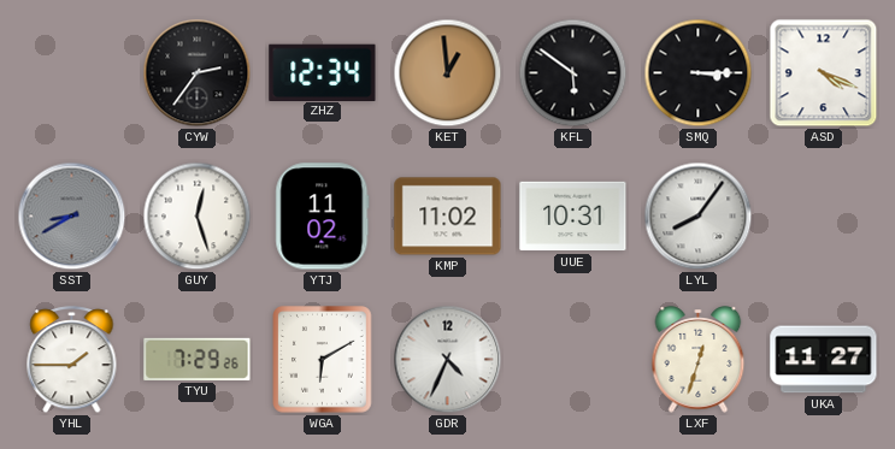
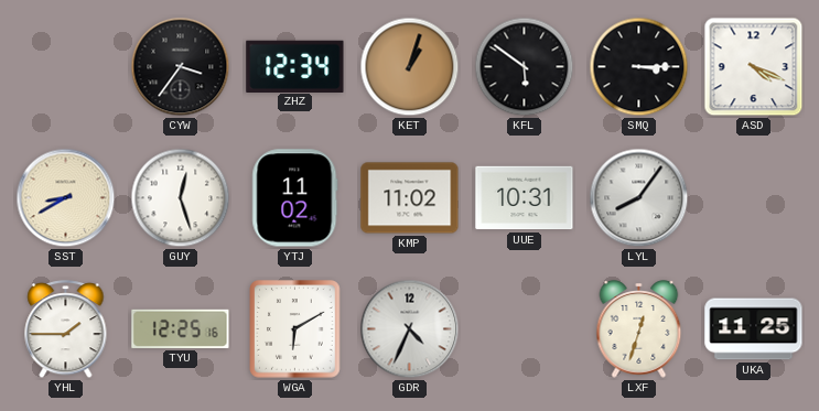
CYW: 2:36 -> 3:36
KET: 12:59 -> 1:03
SST dial: grey -> cream
TYU: 7:29 -> 12:25
UKA: 11:27 -> 11:25
